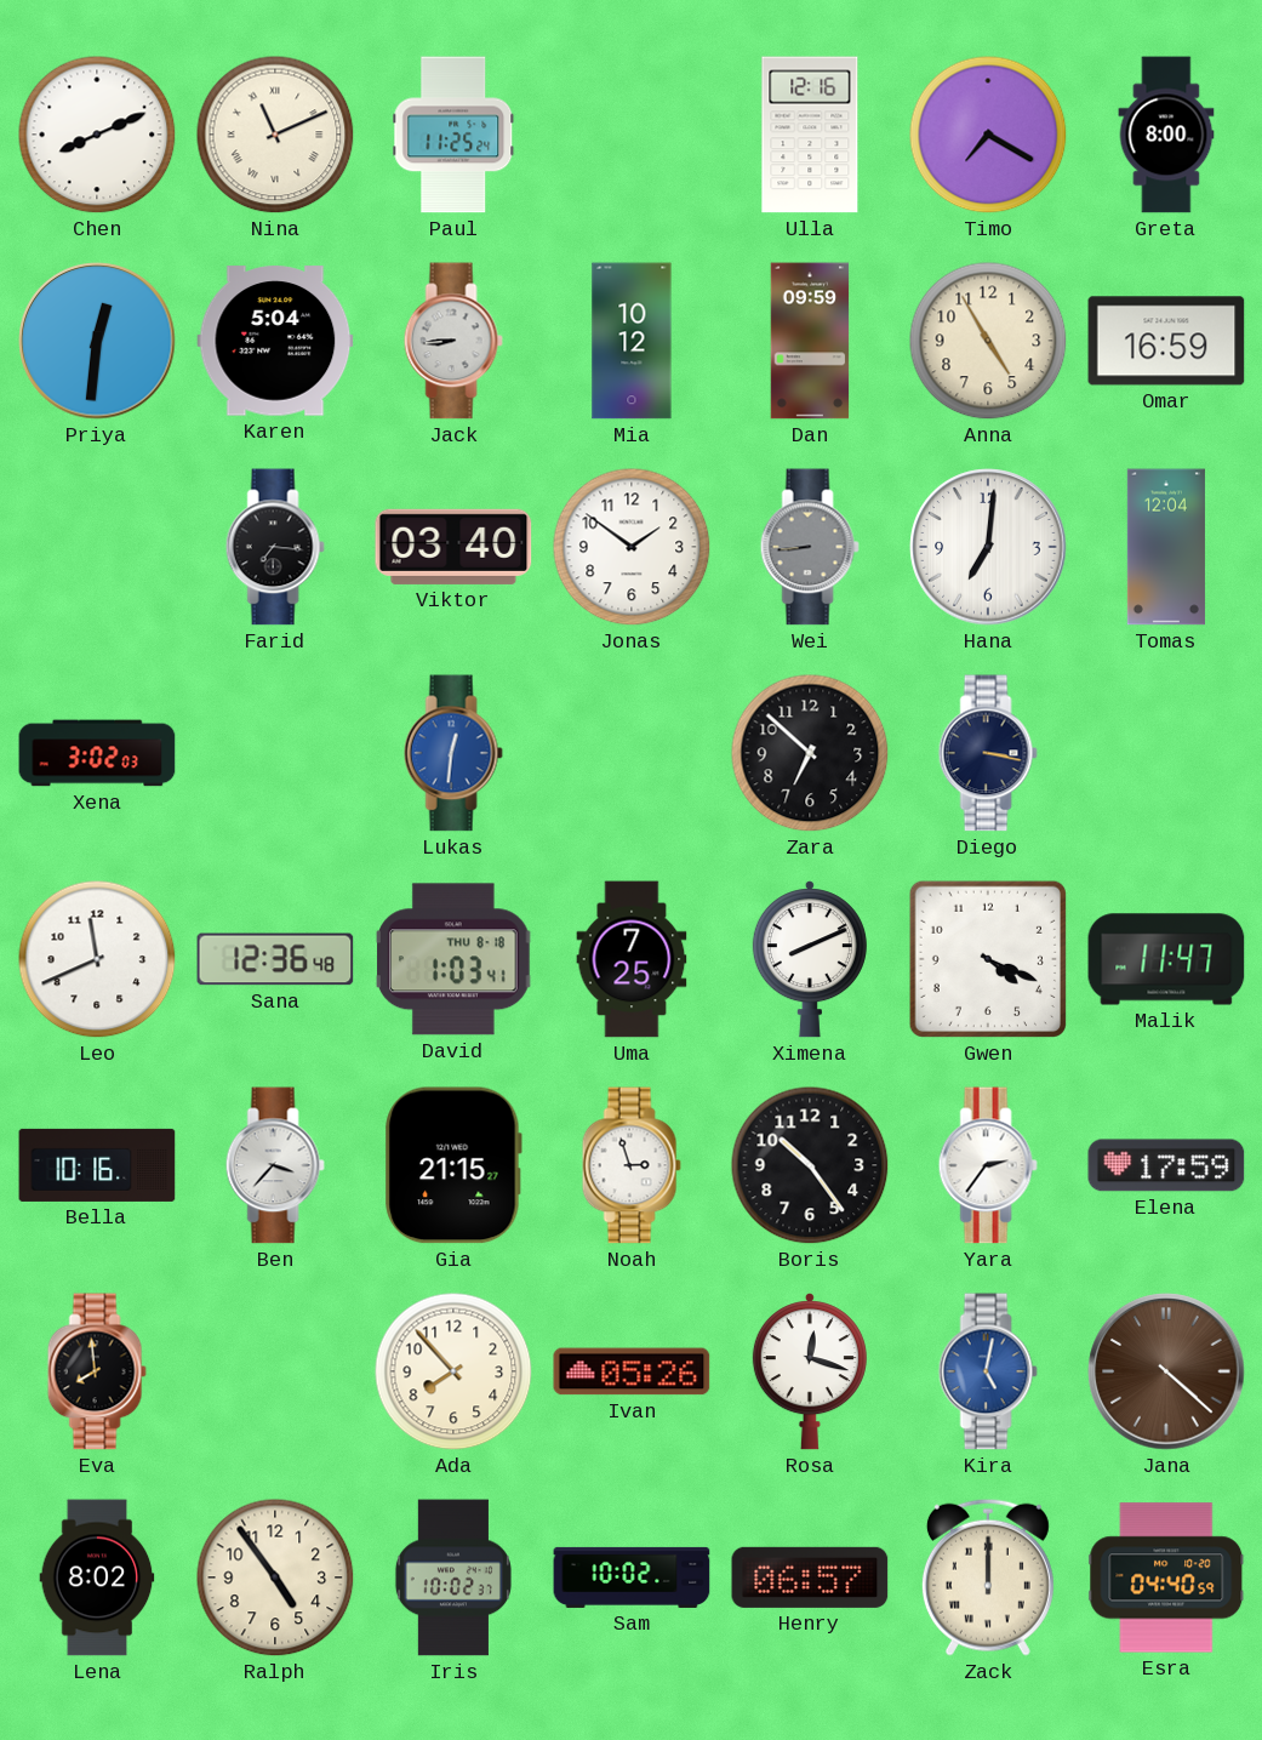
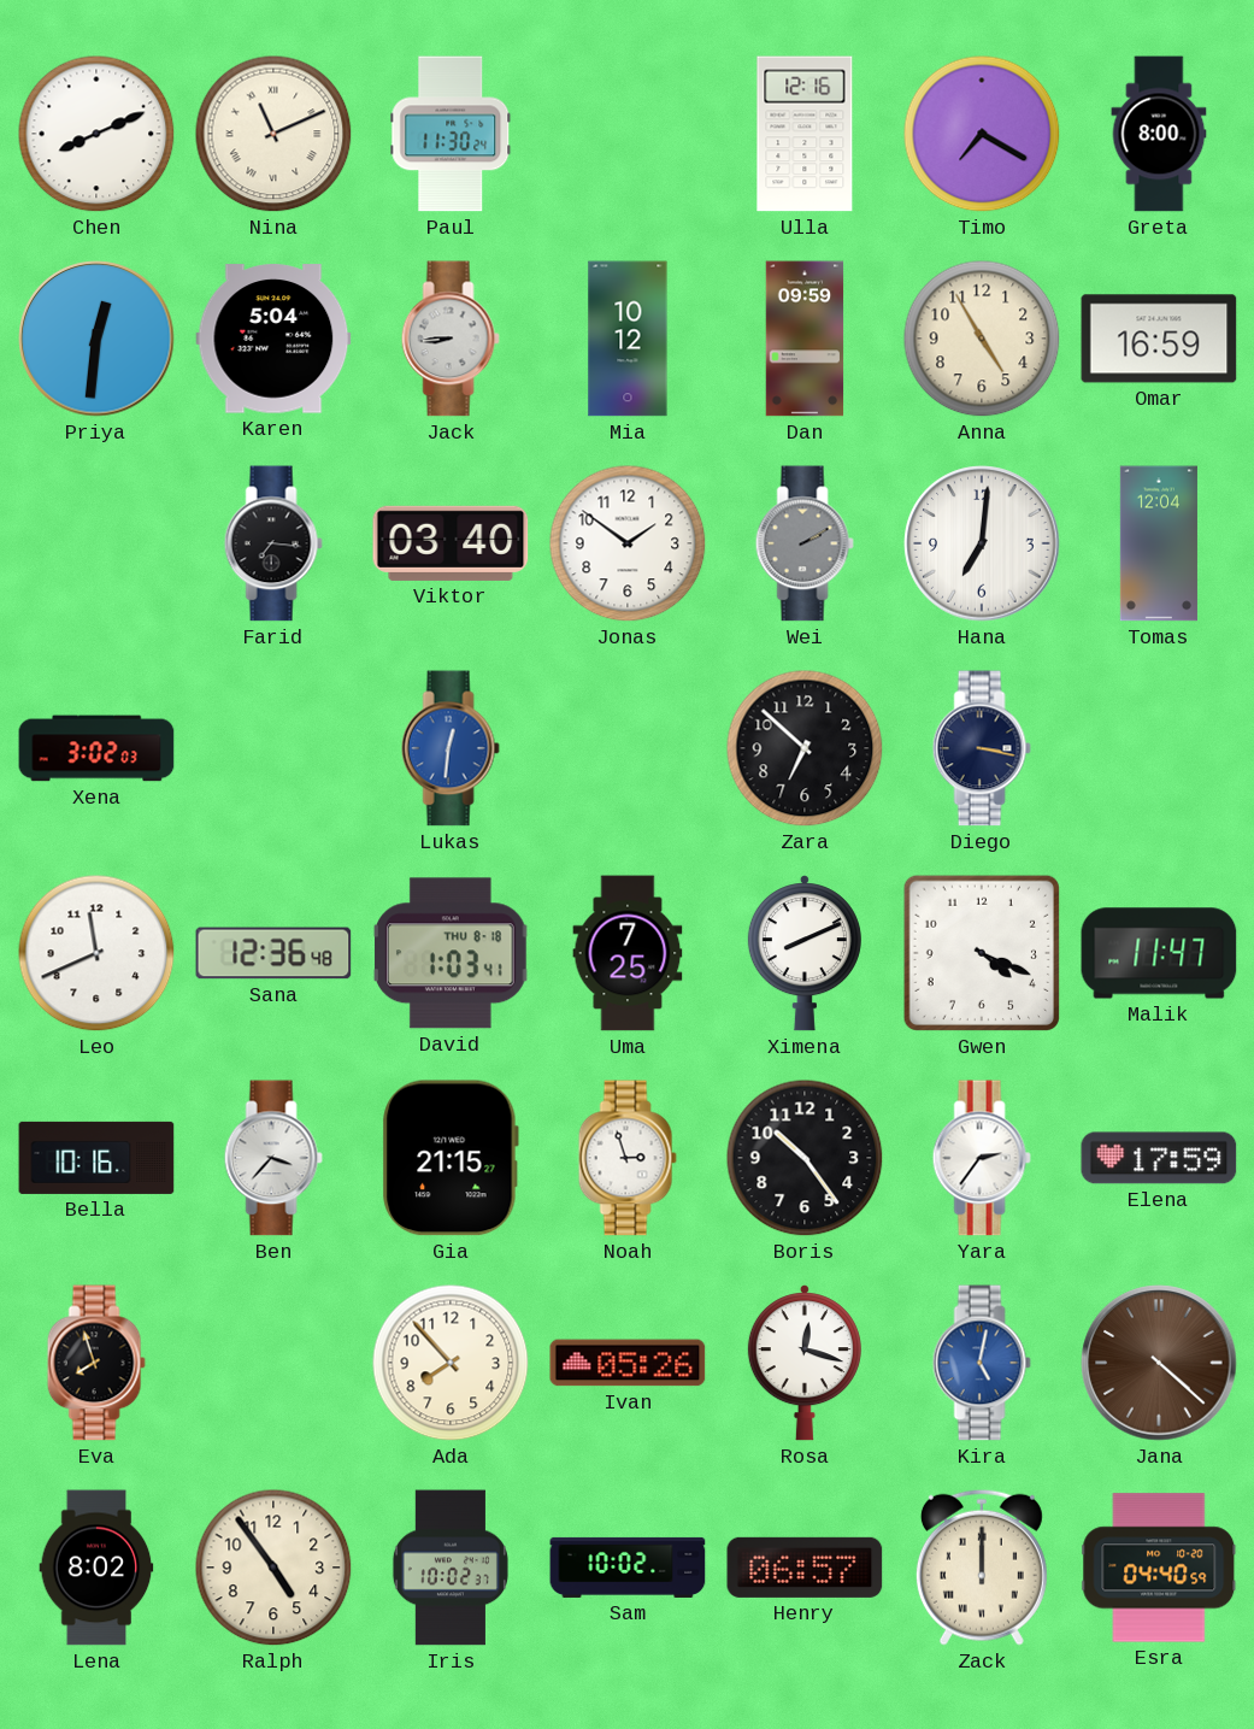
Paul: 11:25 -> 11:30
Wei: 8:44 -> 2:10
Eva: 7:59 -> 7:57
